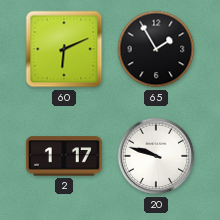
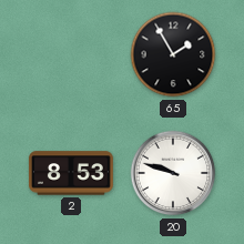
60: 6:11 -> none
2: 1:17 -> 8:53
